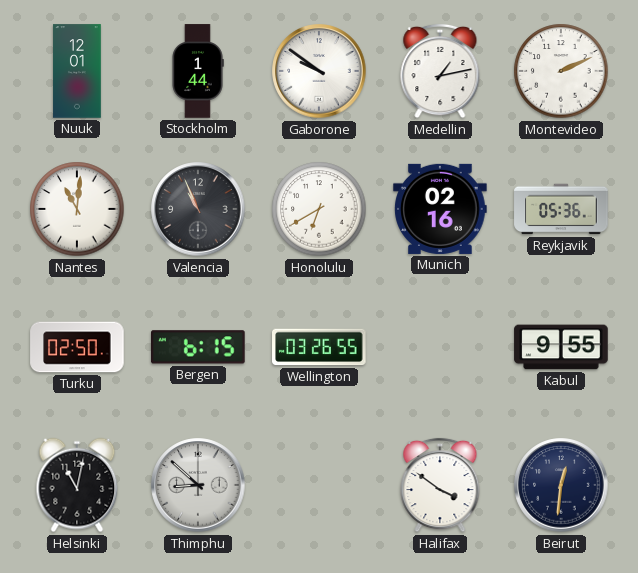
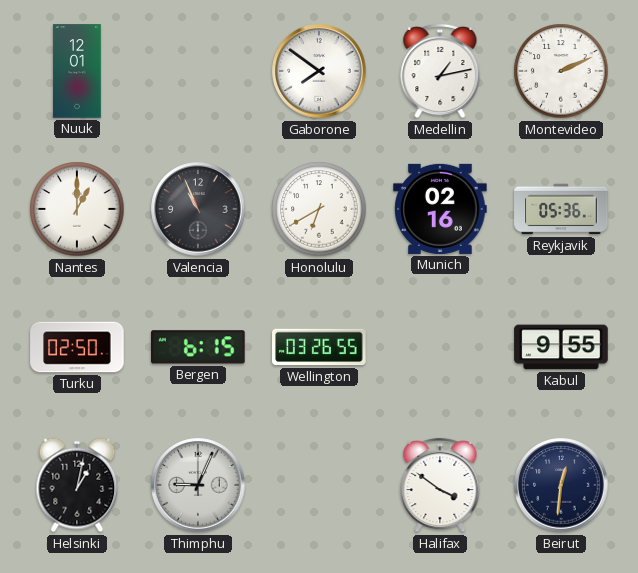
Stockholm: 1:44 -> none
Gaborone: 9:51 -> 7:51
Nantes: 11:01 -> 1:00
Helsinki: 11:02 -> 1:02
Thimphu: 8:52 -> 9:04
